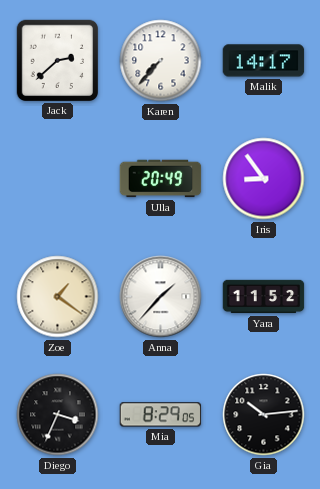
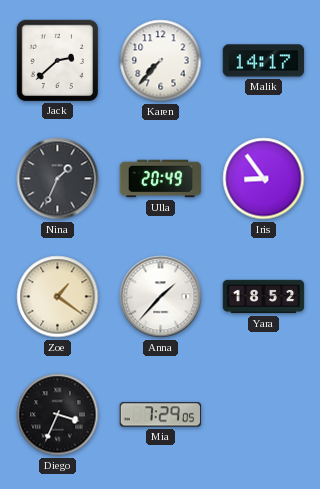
Nina: none -> 1:34
Yara: 11:52 -> 18:52
Mia: 8:29 -> 7:29
Gia: 10:14 -> none
